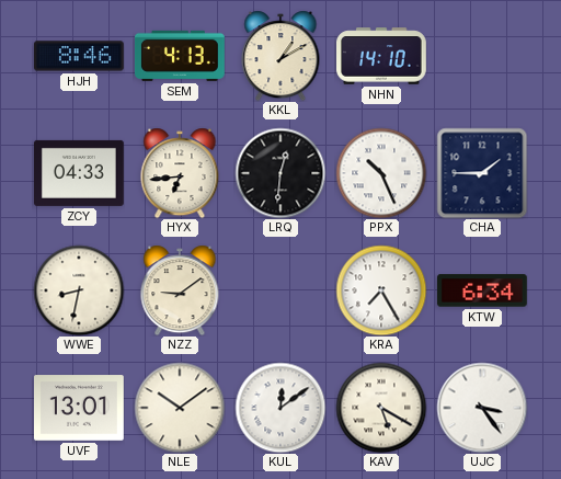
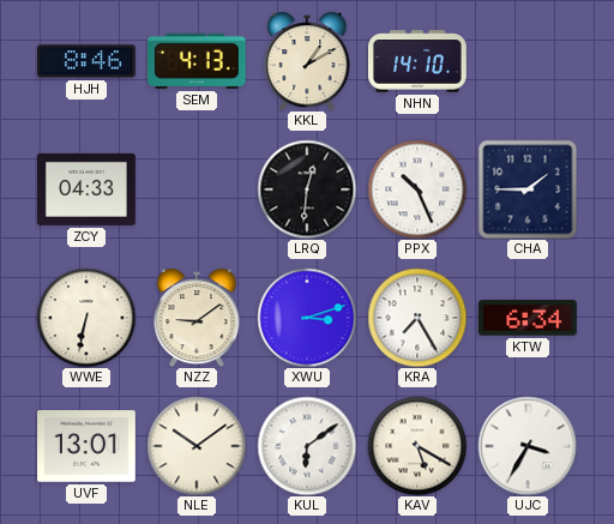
HYX: 6:44 -> none
WWE: 8:32 -> 6:32
XWU: none -> 3:12
KUL: 12:09 -> 6:09
UJC: 3:24 -> 3:35
